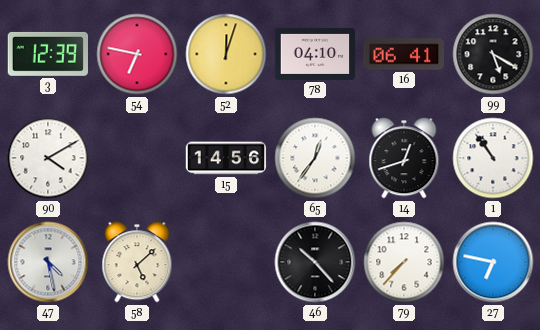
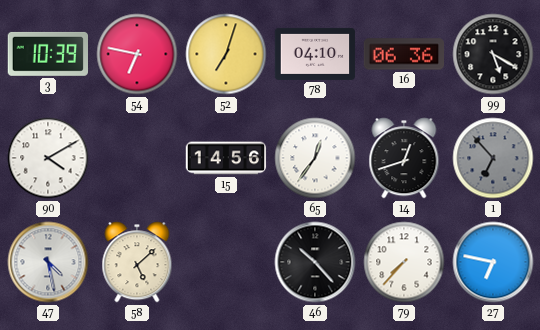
3: 12:39 -> 10:39
52: 12:03 -> 7:03
16: 06:41 -> 06:36
1: 10:54 -> 6:53
1 dial: white -> grey
